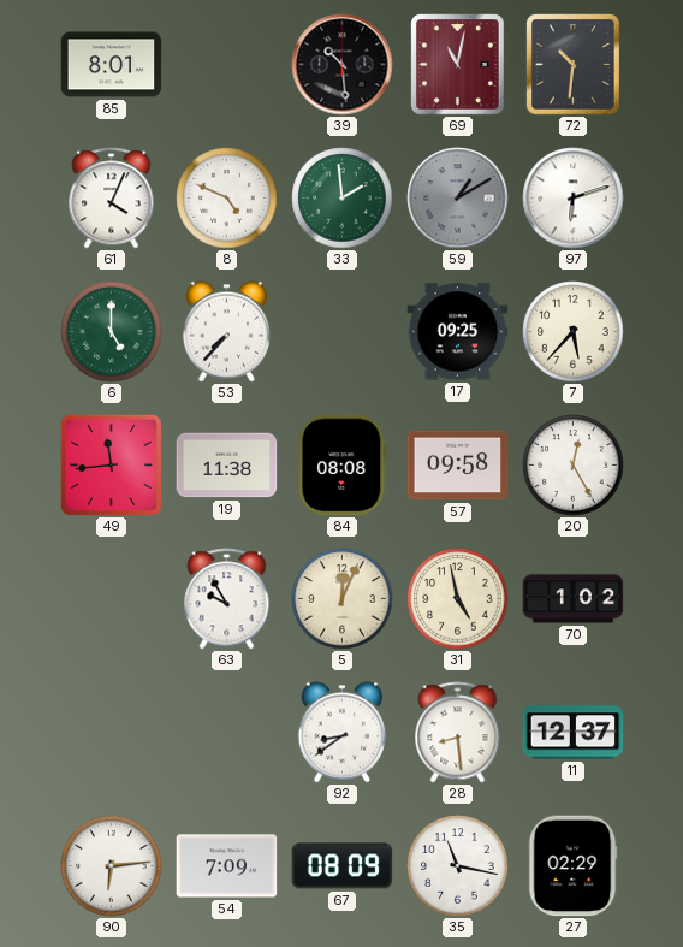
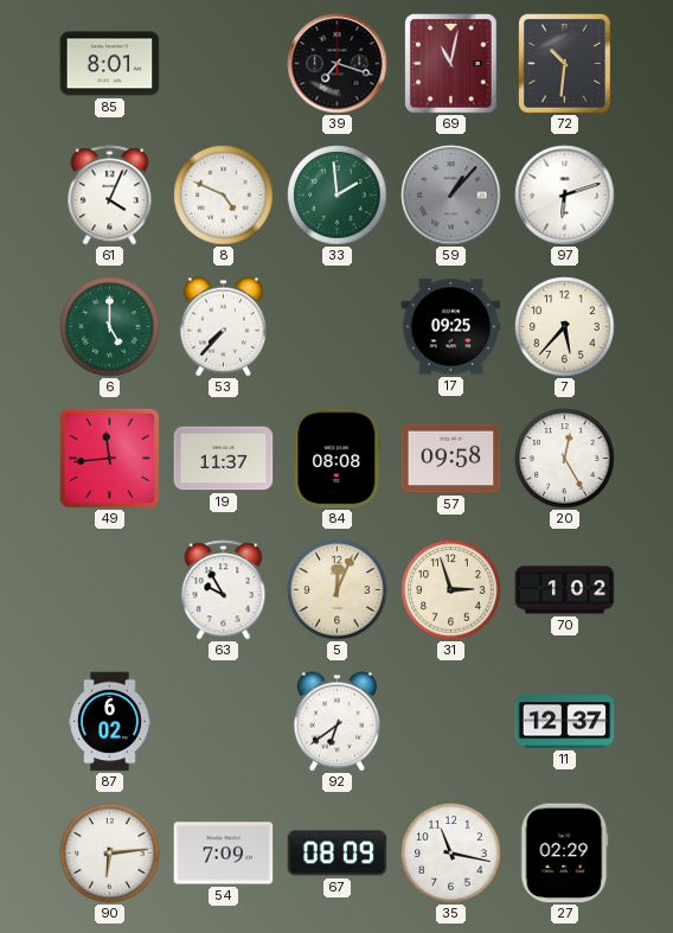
39: 10:29 -> 7:18
59: 1:10 -> 1:07
19: 11:38 -> 11:37
31: 4:58 -> 2:57
87: none -> 6:02
92: 8:39 -> 6:39
28: 8:29 -> none
